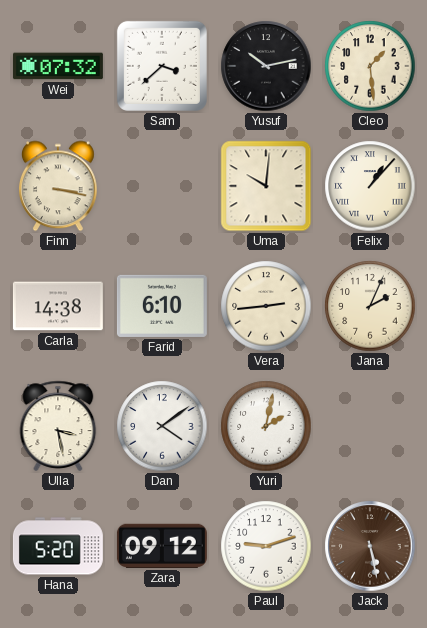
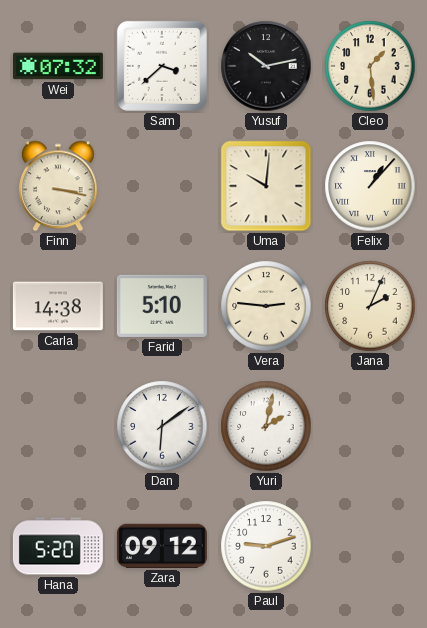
Farid: 6:10 -> 5:10
Vera: 2:44 -> 2:46
Ulla: 3:28 -> none
Dan: 4:09 -> 6:09
Jack: 5:28 -> none
